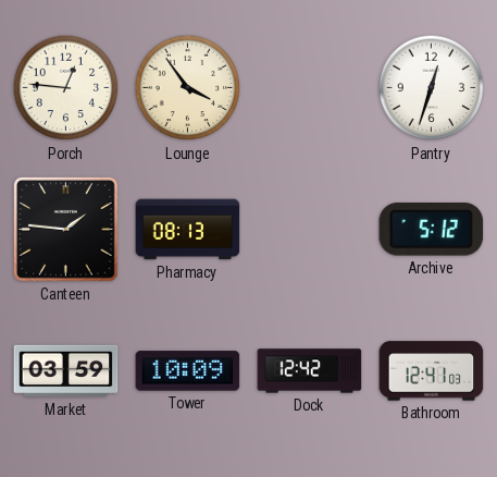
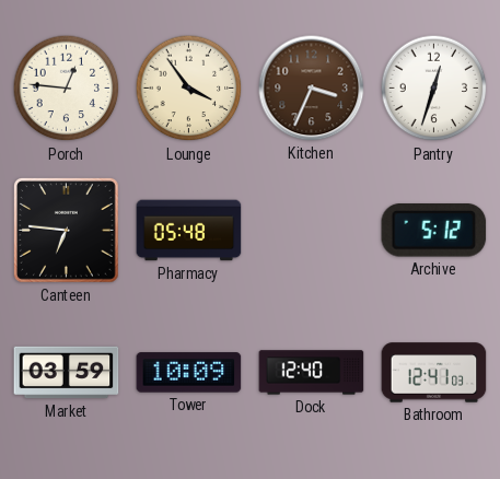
Kitchen: none -> 3:34
Canteen: 1:46 -> 6:46
Pharmacy: 08:13 -> 05:48
Dock: 12:42 -> 12:40
